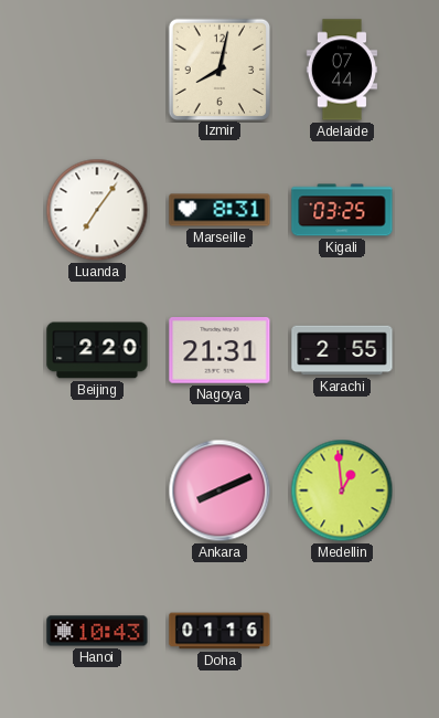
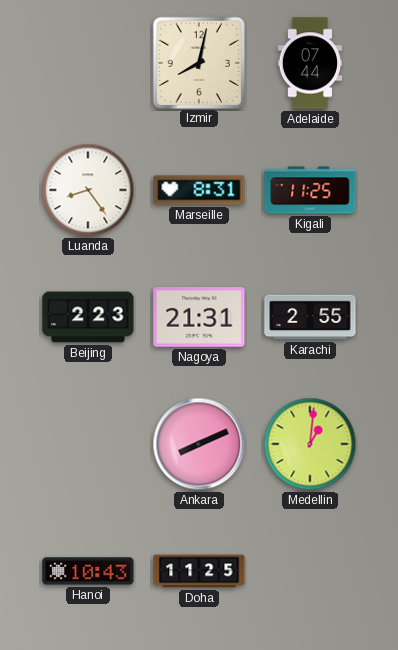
Luanda: 7:06 -> 8:24
Kigali: 03:25 -> 11:25
Beijing: 2:20 -> 2:23
Medellin: 12:59 -> 1:01
Doha: 01:16 -> 11:25
